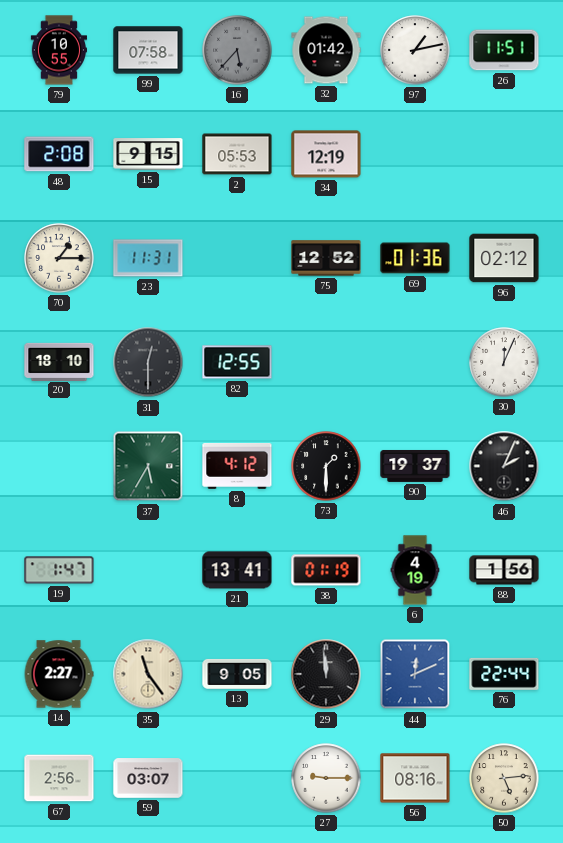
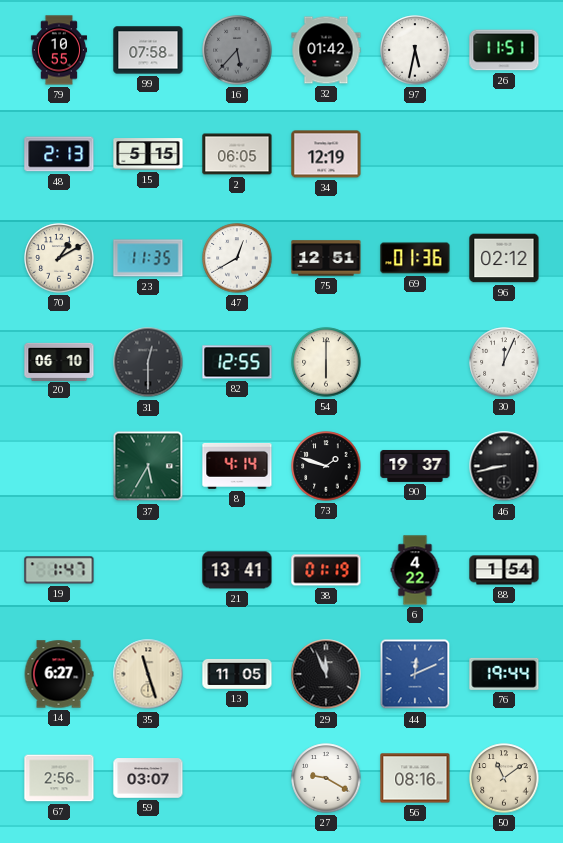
97: 1:13 -> 5:32
48: 2:08 -> 2:13
15: 9:15 -> 5:15
2: 05:53 -> 06:05
70: 1:15 -> 1:10
23: 11:31 -> 11:35
47: none -> 12:40
75: 12:52 -> 12:51
20: 18:10 -> 06:10
54: none -> 6:00
8: 4:12 -> 4:14
73: 1:30 -> 1:48
46: 2:04 -> 8:43
6: 4:19 -> 4:22
88: 1:56 -> 1:54
14: 2:27 -> 6:27
35: 11:24 -> 11:27
13: 9:05 -> 11:05
29: 11:59 -> 11:56
76: 22:44 -> 19:44
27: 9:15 -> 9:20
50: 5:14 -> 11:09
